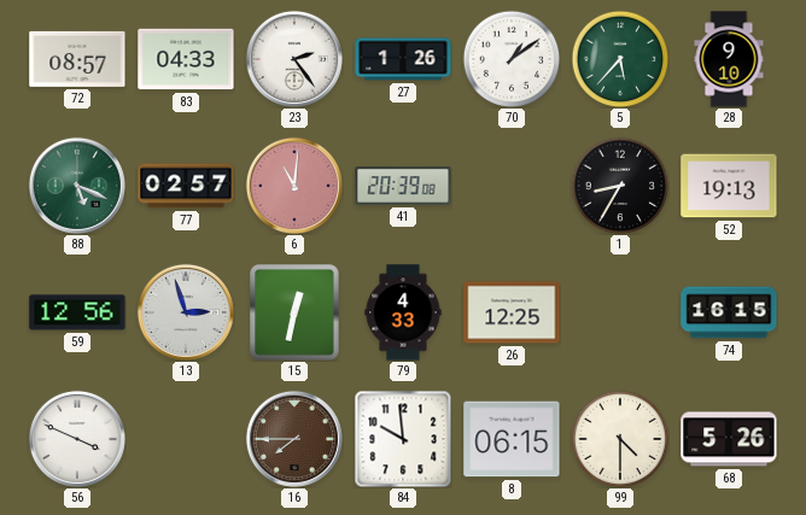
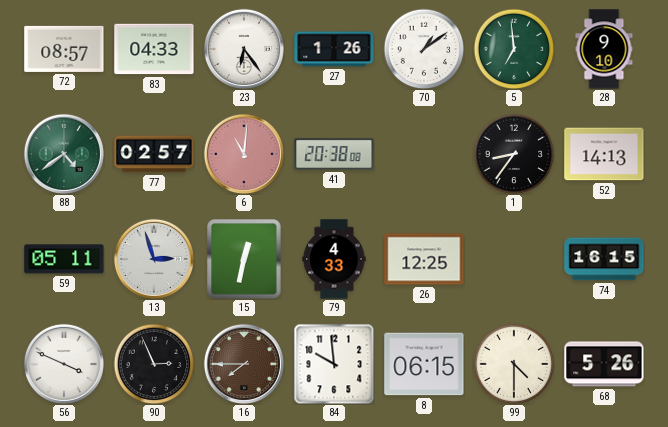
23: 2:24 -> 6:24
5: 5:37 -> 6:59
88: 5:19 -> 4:39
41: 20:39 -> 20:38
1: 8:35 -> 8:36
52: 19:13 -> 14:13
59: 12:56 -> 05:11
90: none -> 2:56
